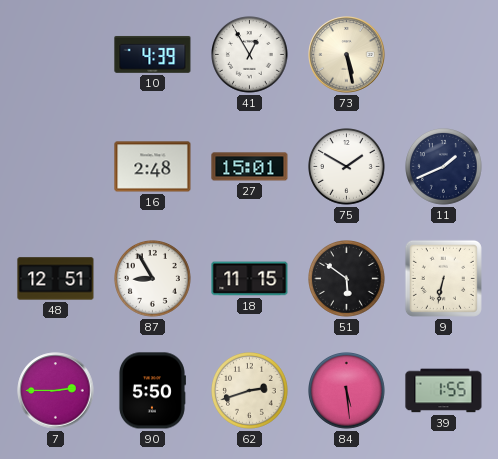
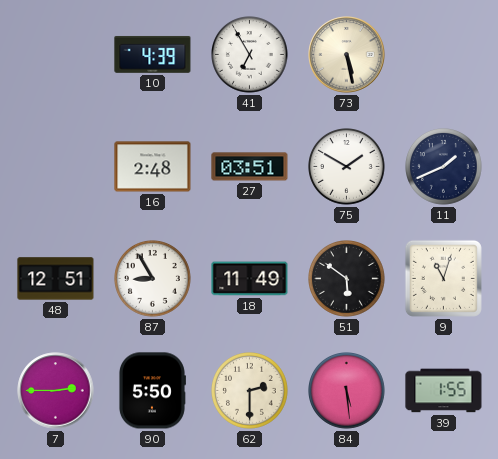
41: 12:55 -> 6:55
27: 15:01 -> 03:51
18: 11:15 -> 11:49
9: 6:32 -> 11:03
62: 2:42 -> 2:30
